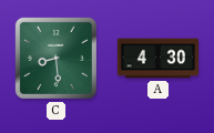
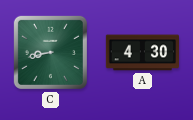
C: 8:29 -> 8:43
